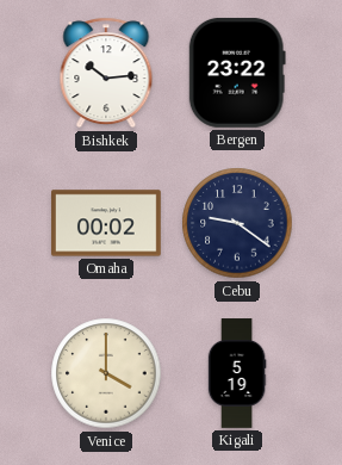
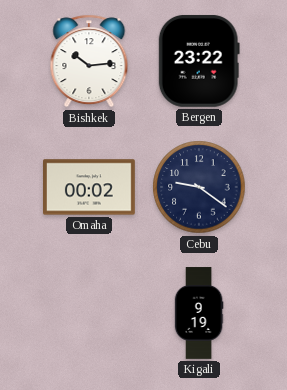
Venice: 4:00 -> none
Kigali: 5:19 -> 9:19
